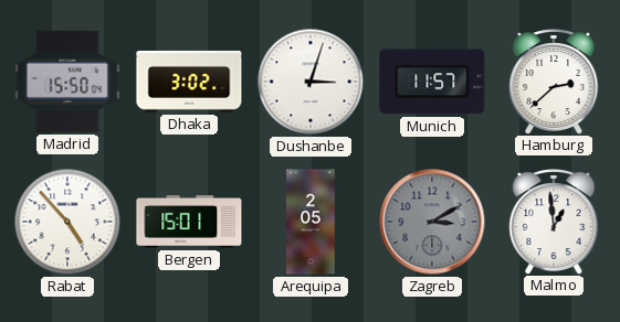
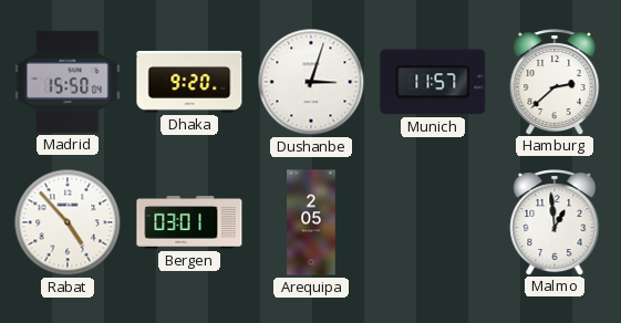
Dhaka: 3:02 -> 9:20
Bergen: 15:01 -> 03:01
Zagreb: 3:10 -> none
